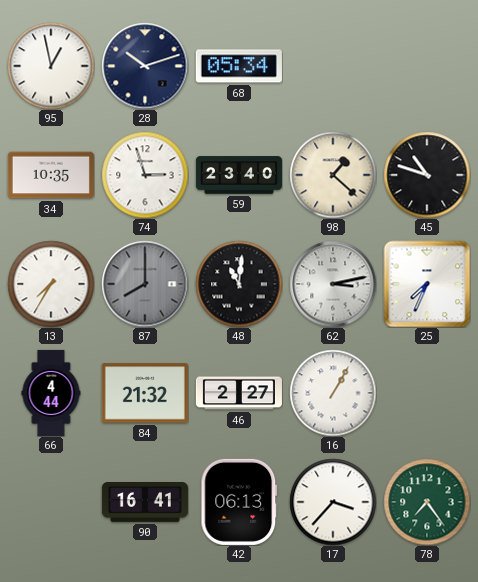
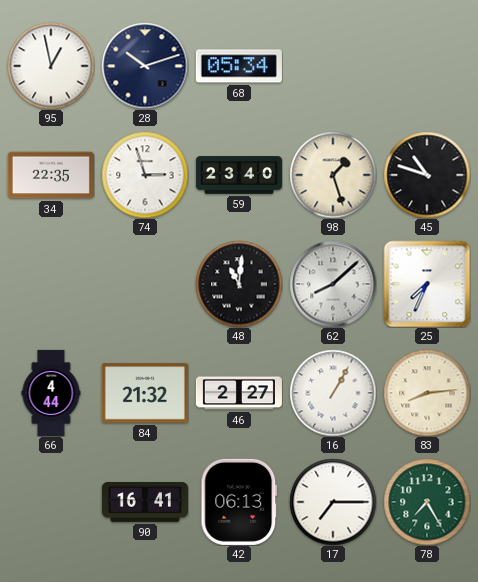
34: 10:35 -> 22:35
98: 1:22 -> 1:27
13: 7:35 -> none
87: 8:00 -> none
62: 3:13 -> 8:08
83: none -> 8:14
17: 3:37 -> 7:15
78: 7:24 -> 7:25
